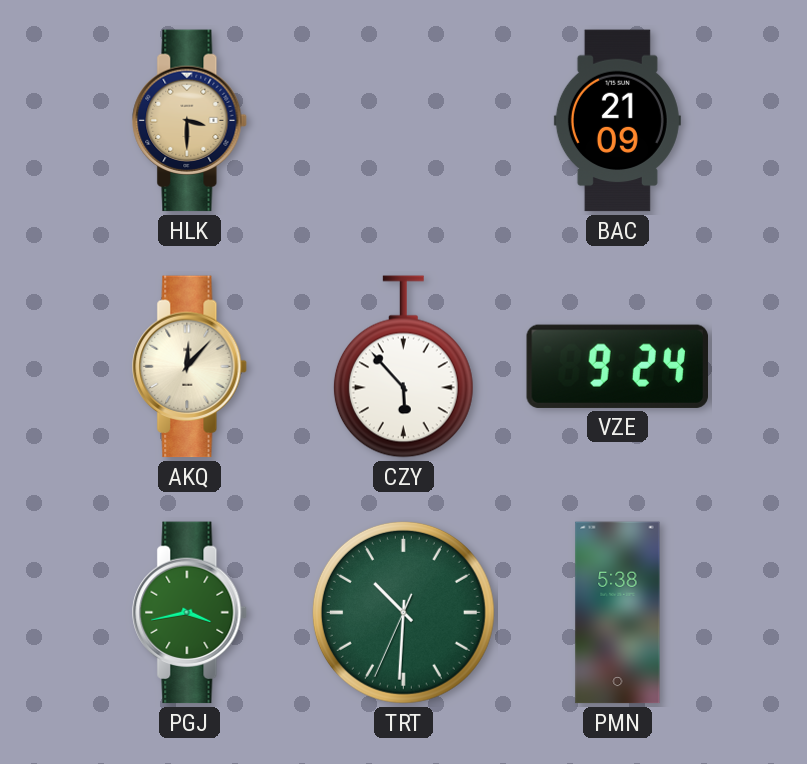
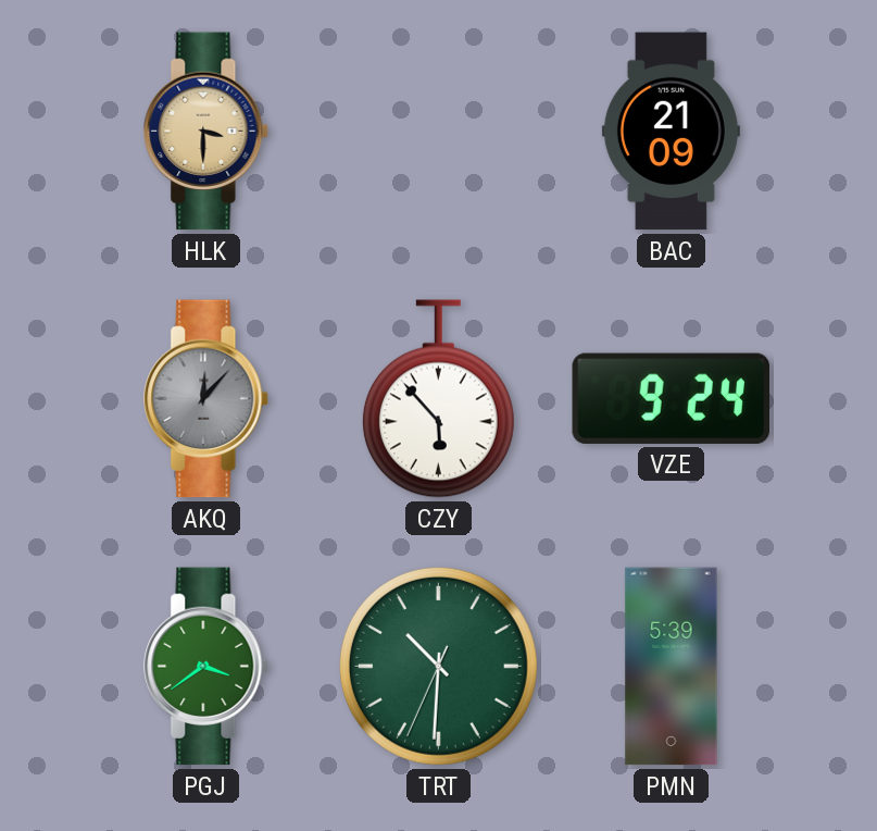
AKQ dial: cream -> grey
PGJ: 3:43 -> 3:39
PMN: 5:38 -> 5:39
